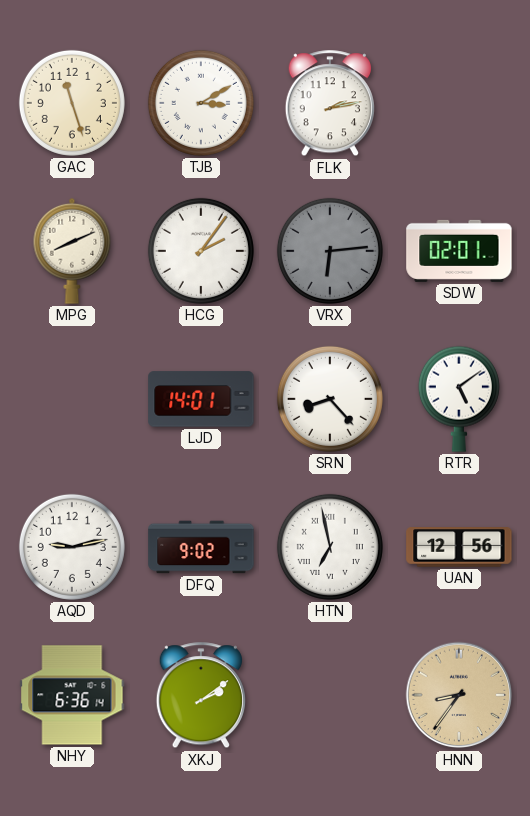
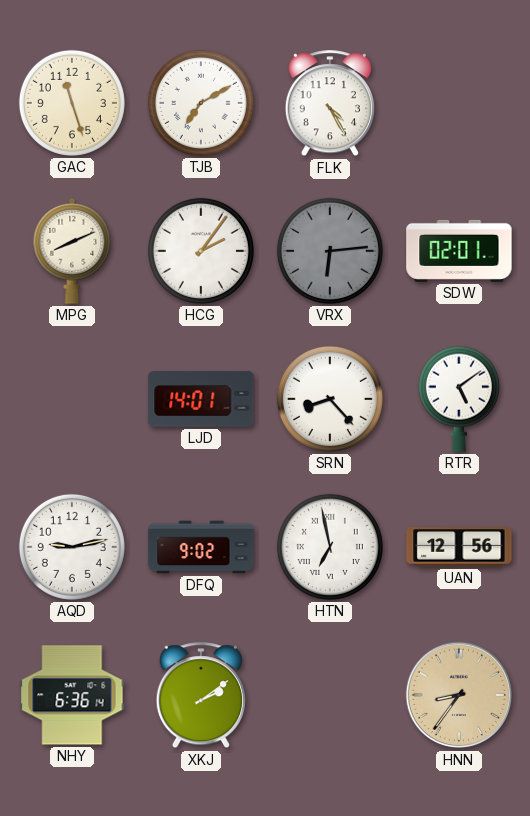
TJB: 3:10 -> 7:10
FLK: 2:13 -> 4:25
